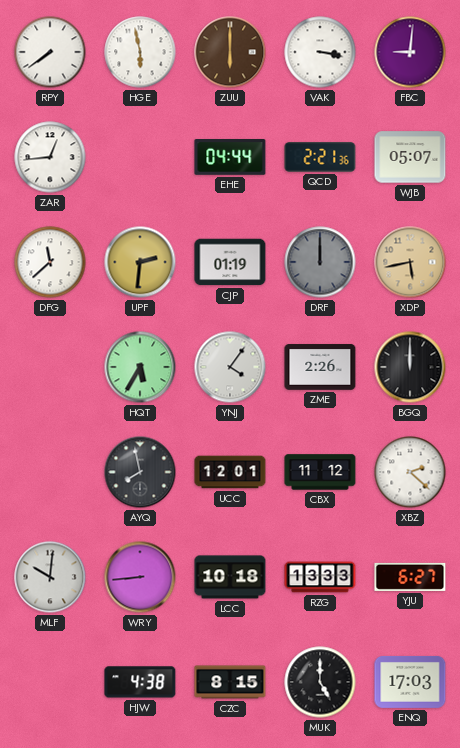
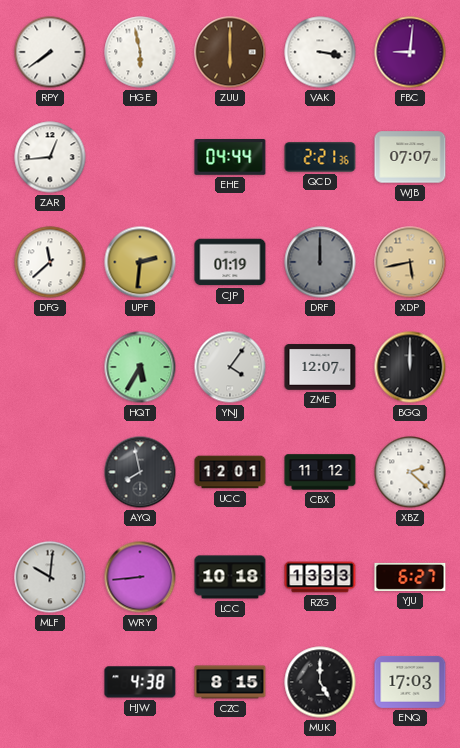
WJB: 05:07 -> 07:07
ZME: 2:26 -> 12:07
